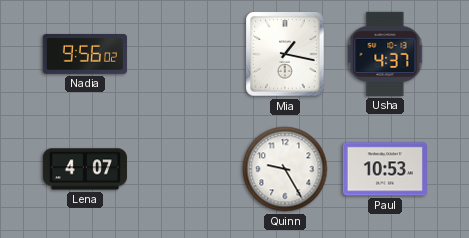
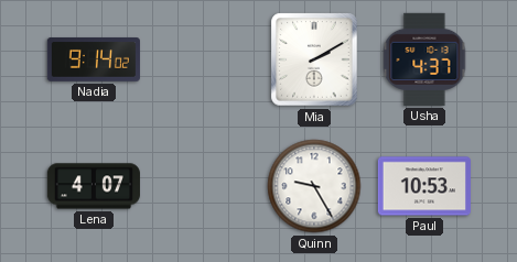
Nadia: 9:56 -> 9:14
Mia: 1:17 -> 2:10
